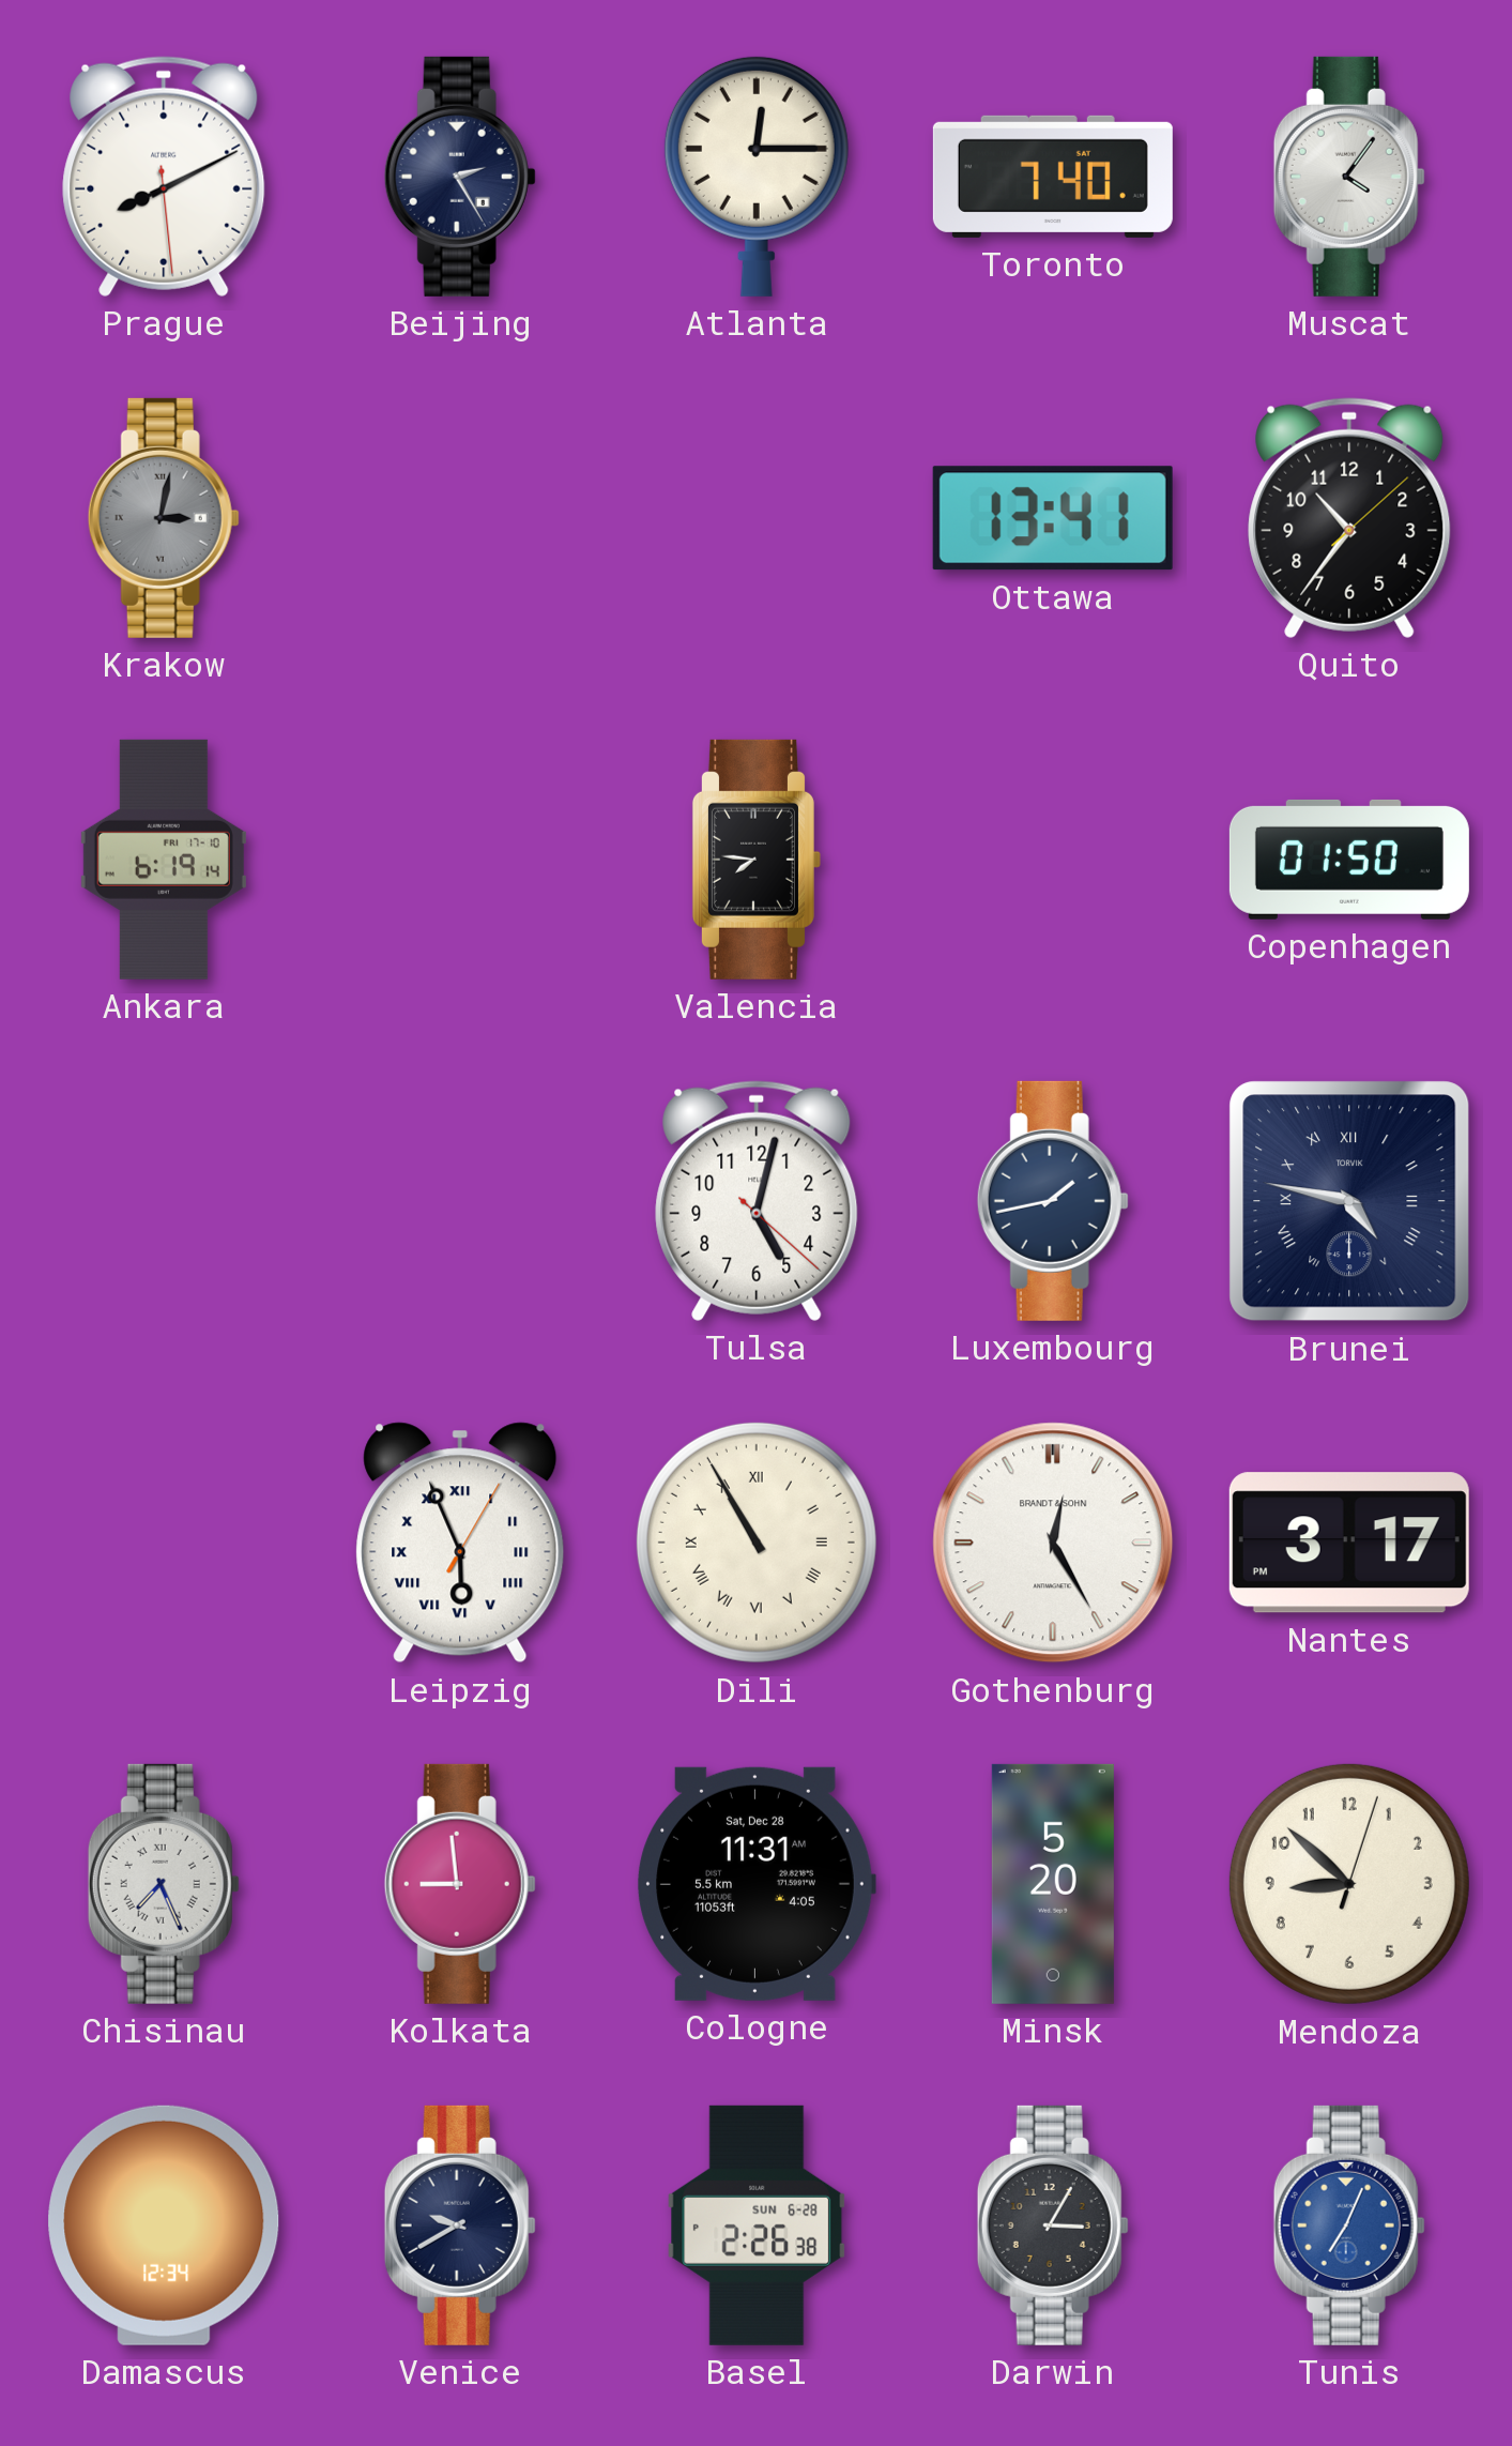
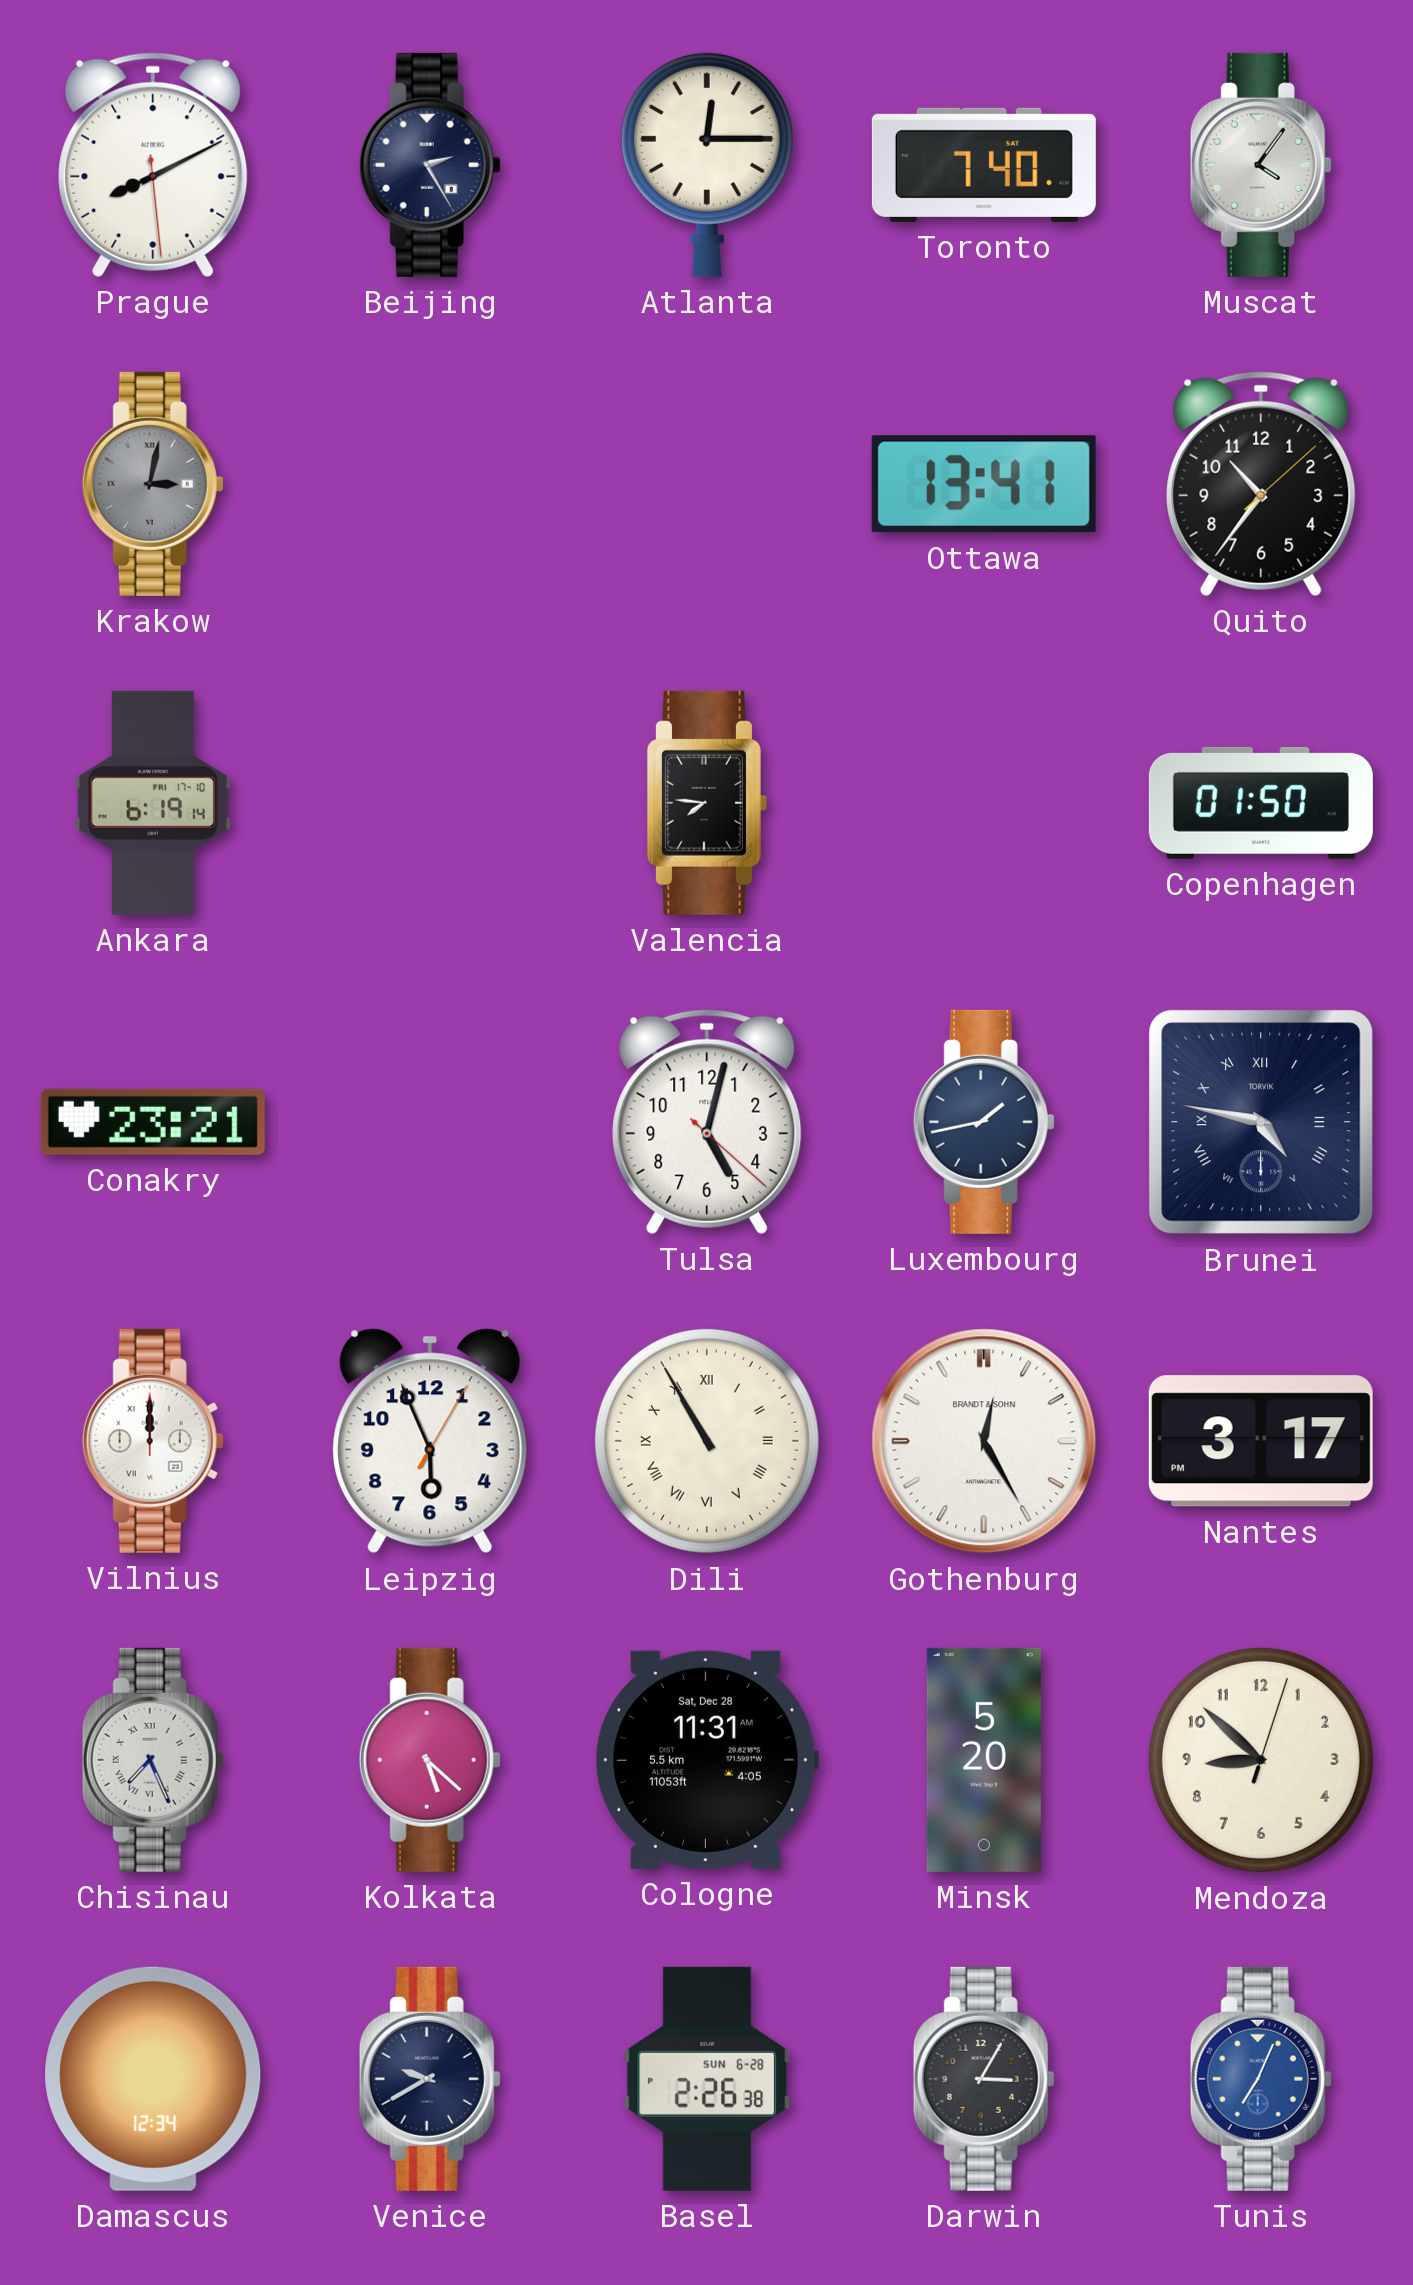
Conakry: none -> 23:21
Vilnius: none -> 12:00
Leipzig numerals: Roman -> Arabic
Kolkata: 8:59 -> 5:22
